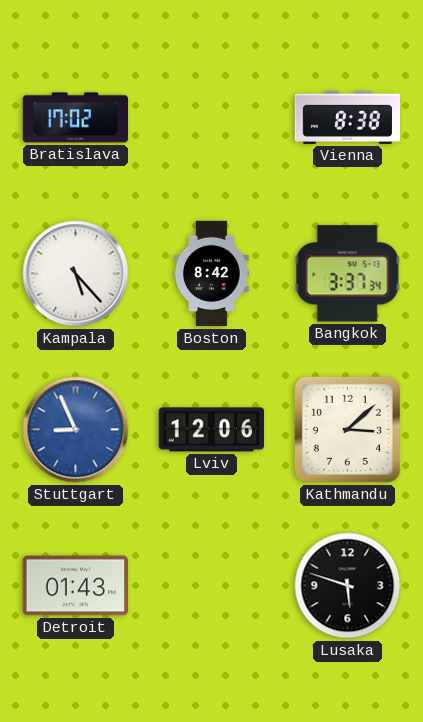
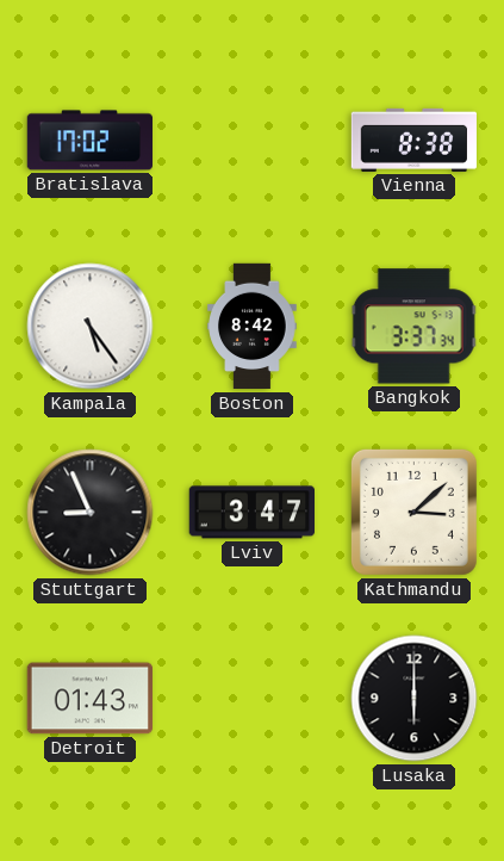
Kampala: 5:23 -> 5:24
Stuttgart dial: blue -> black
Lviv: 12:06 -> 3:47
Lusaka: 5:48 -> 6:00
